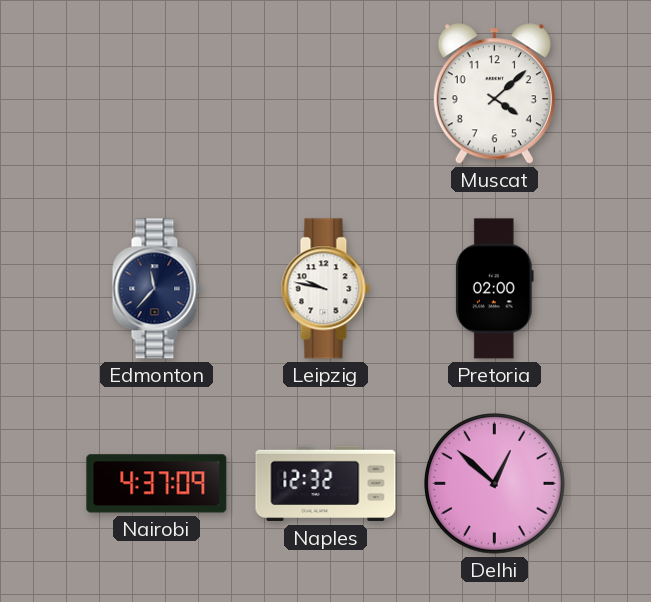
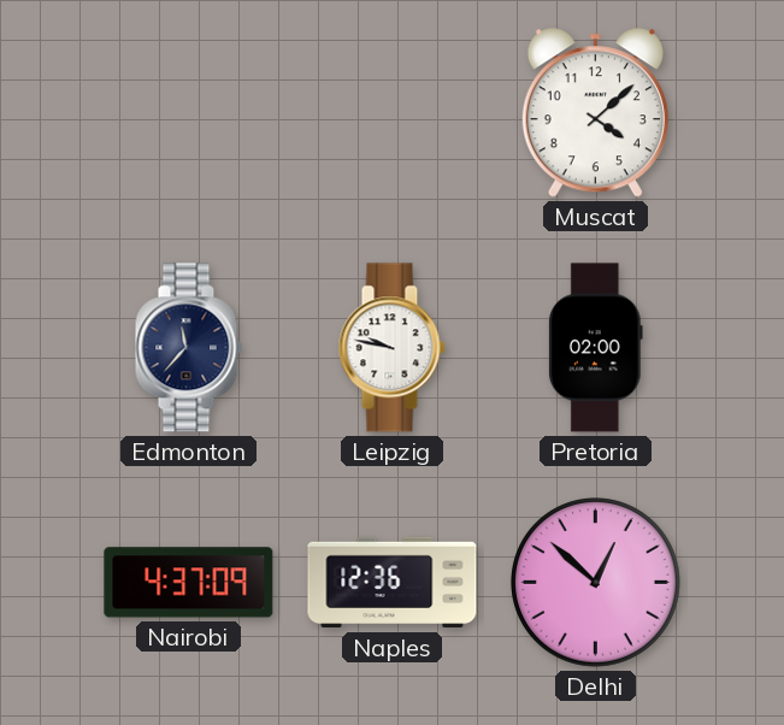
Naples: 12:32 -> 12:36
